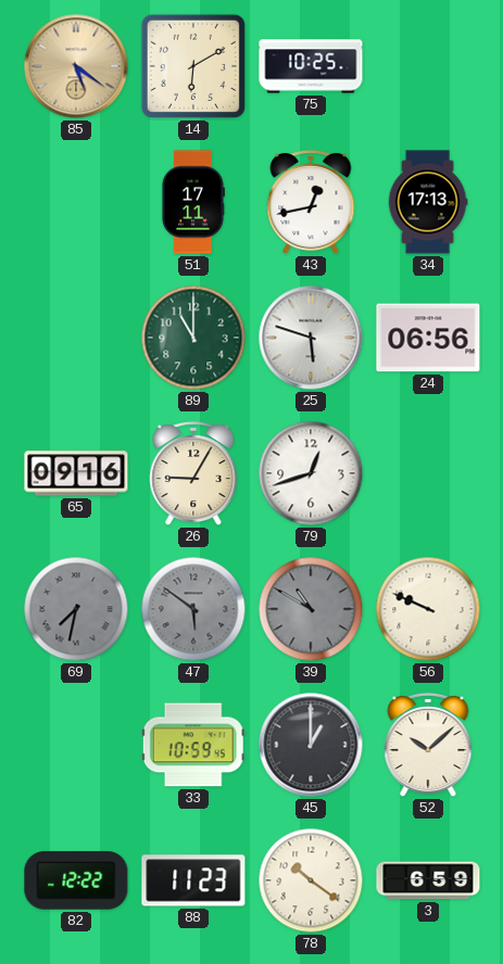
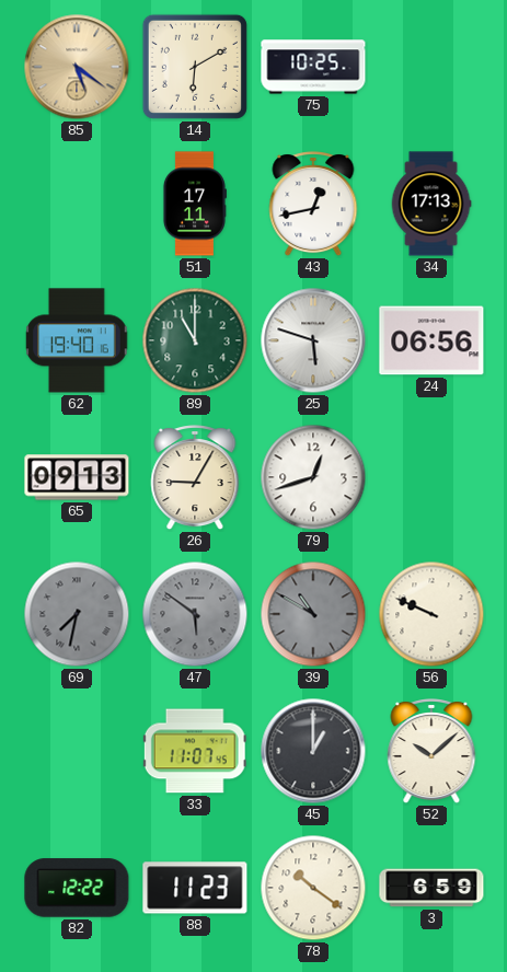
62: none -> 19:40
65: 09:16 -> 09:13
33: 10:59 -> 11:07
